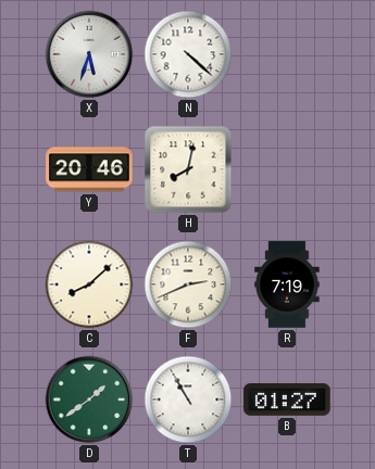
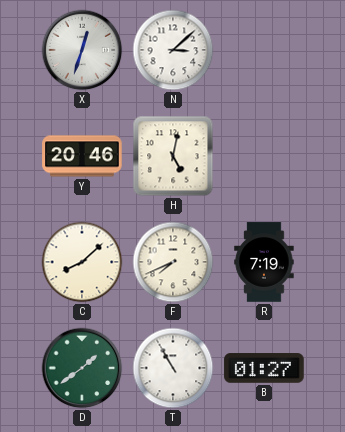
X: 5:33 -> 12:33
N: 4:22 -> 3:08
H: 8:02 -> 5:02
F: 2:41 -> 7:41
